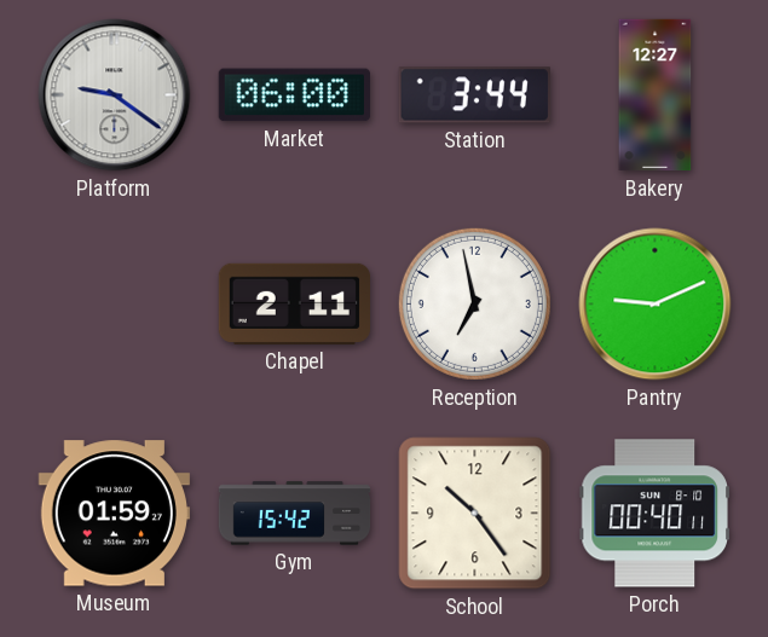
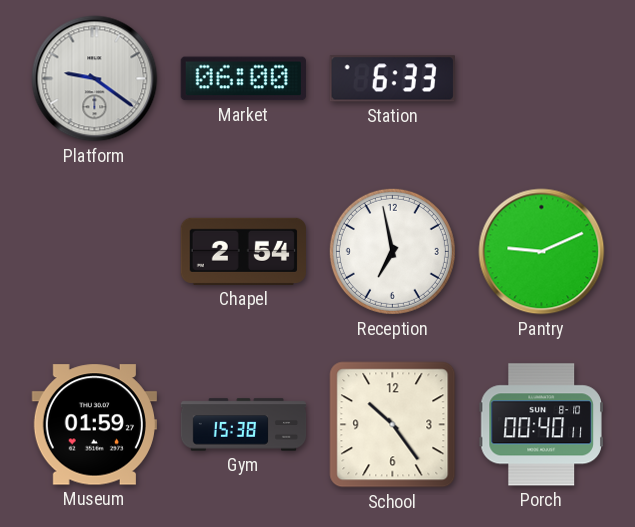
Station: 3:44 -> 6:33
Bakery: 12:27 -> none
Chapel: 2:11 -> 2:54
Gym: 15:42 -> 15:38
